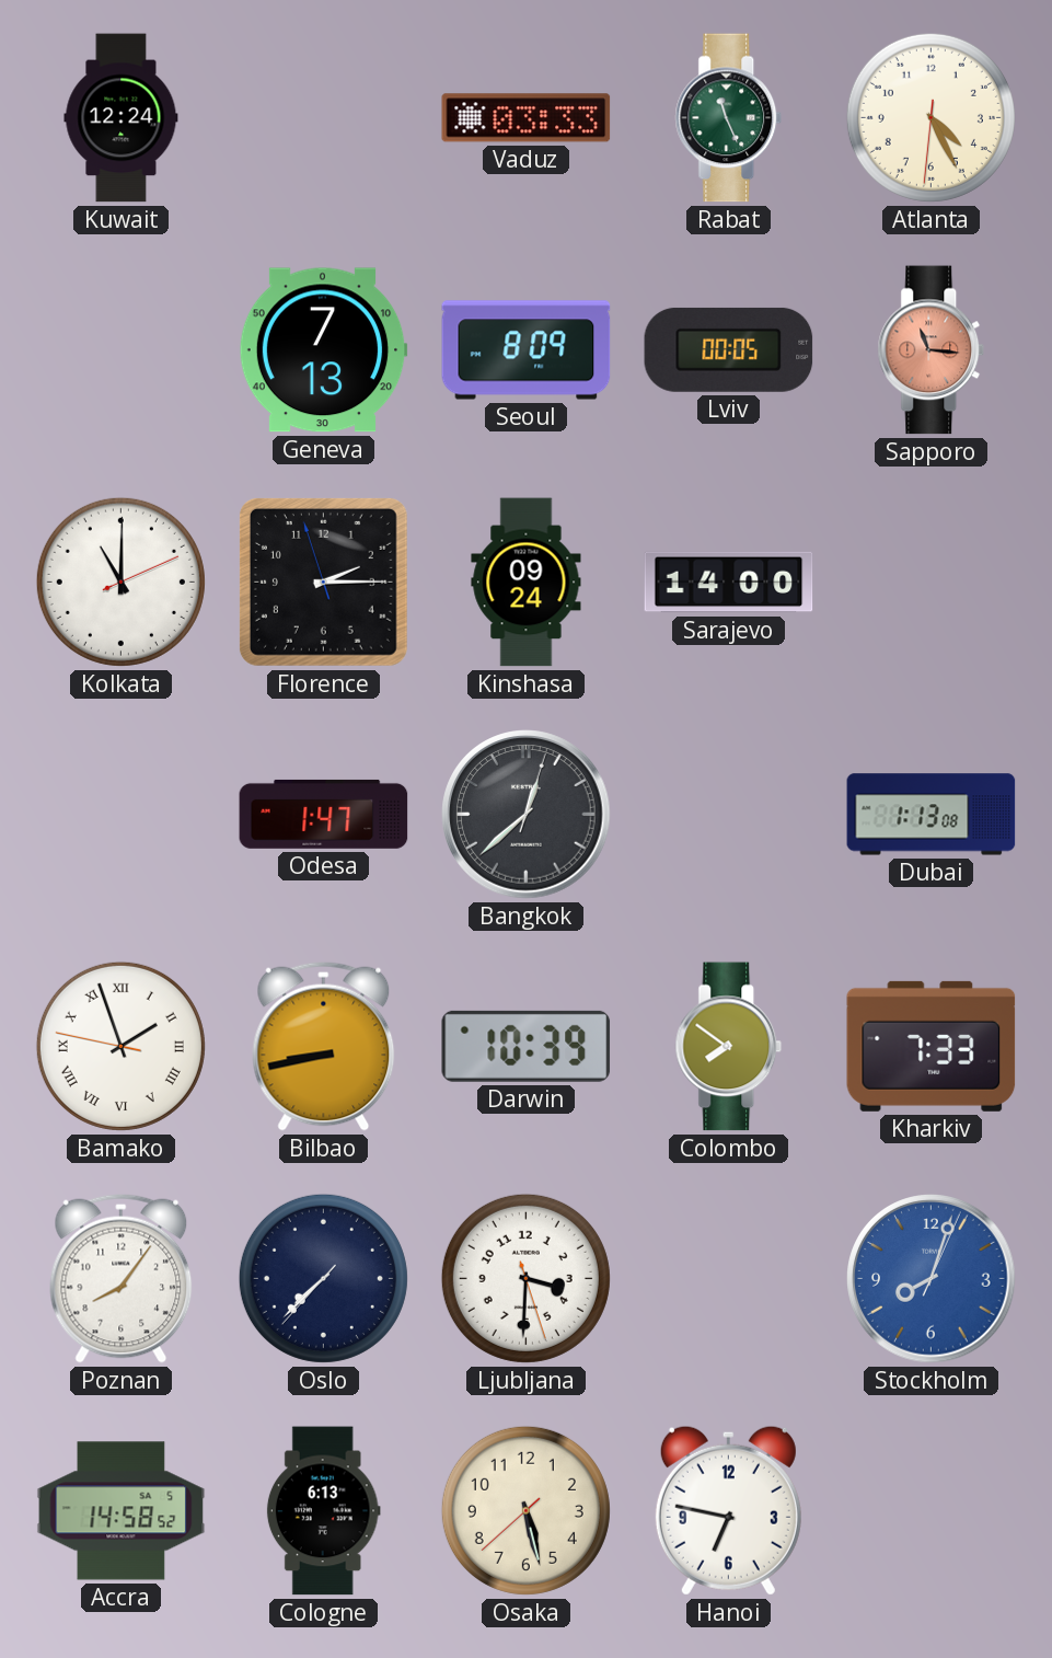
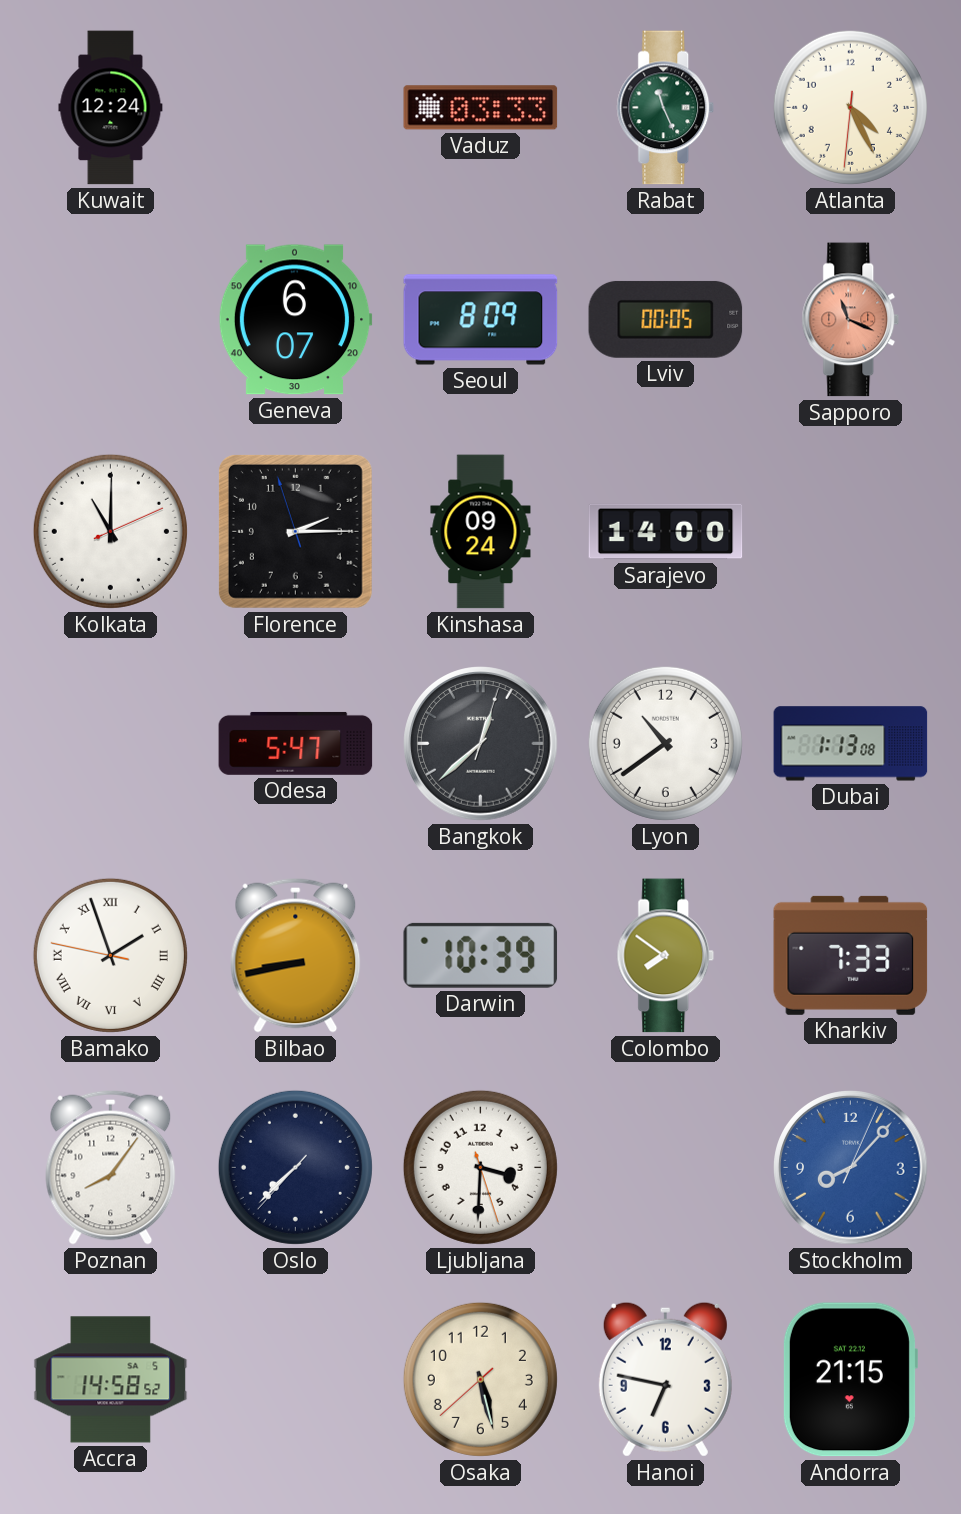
Geneva: 7:13 -> 6:07
Sapporo: 11:16 -> 11:19
Odesa: 1:47 -> 5:47
Lyon: none -> 10:39
Stockholm: 8:03 -> 8:07
Cologne: 6:13 -> none
Andorra: none -> 21:15
